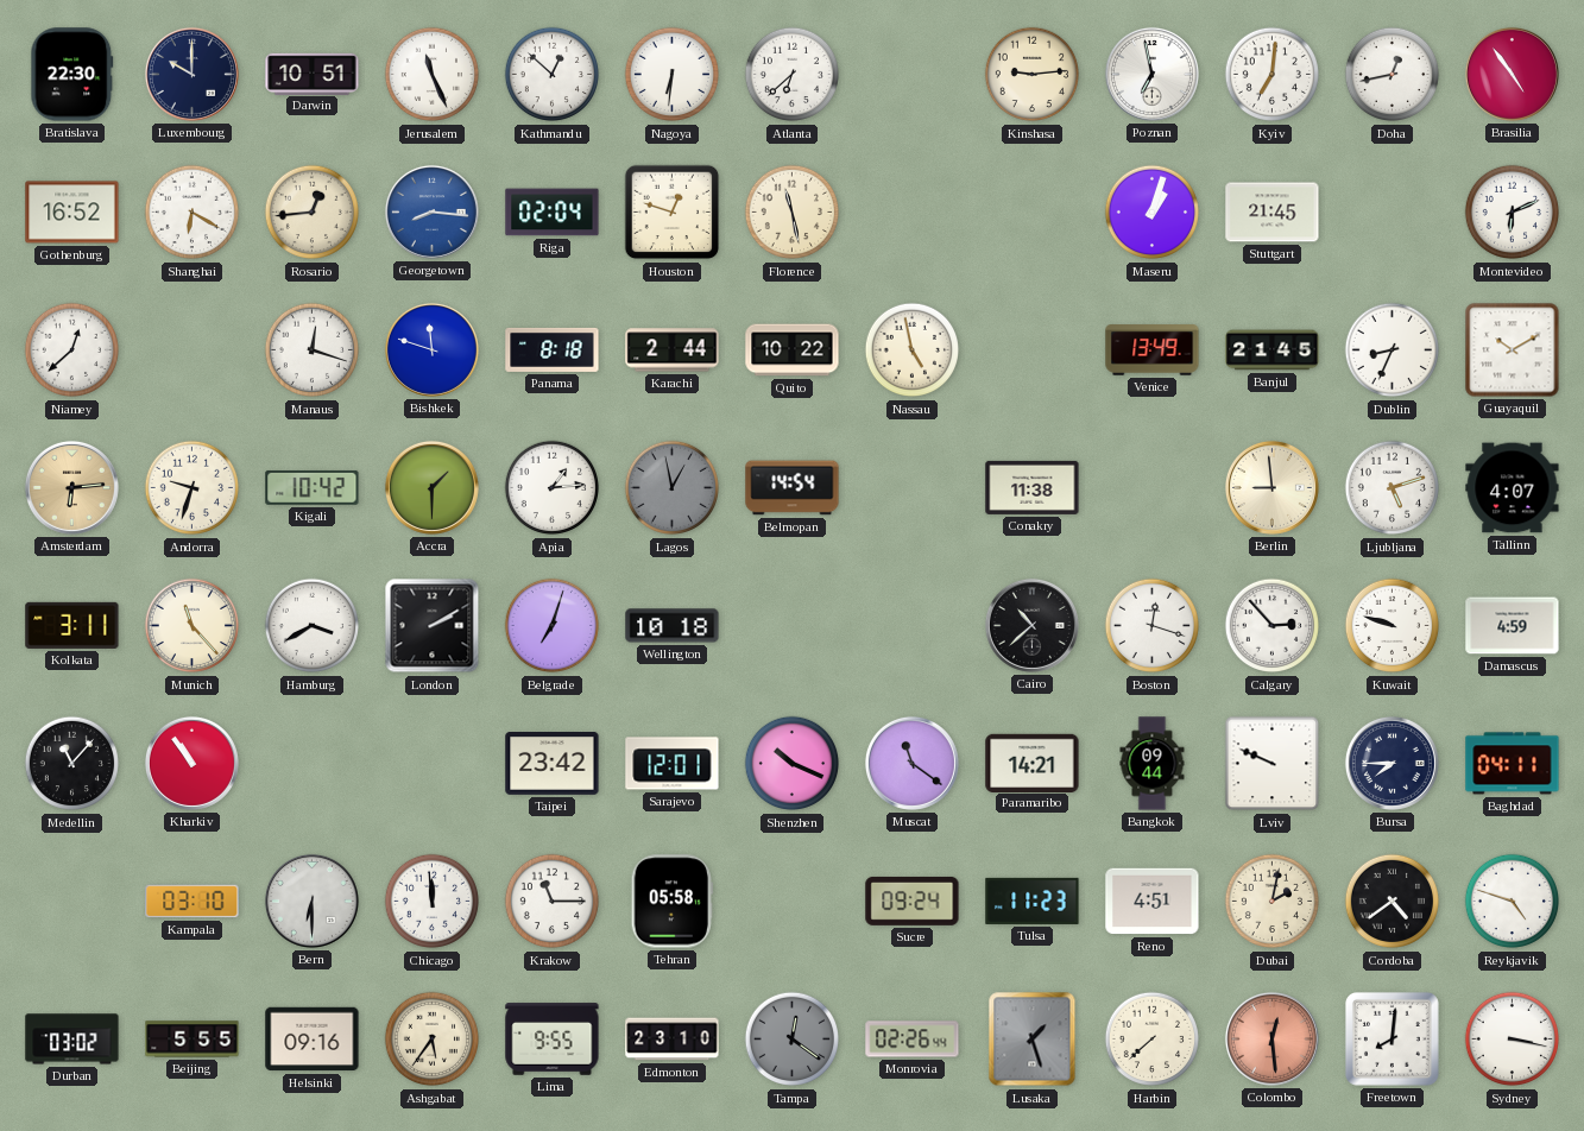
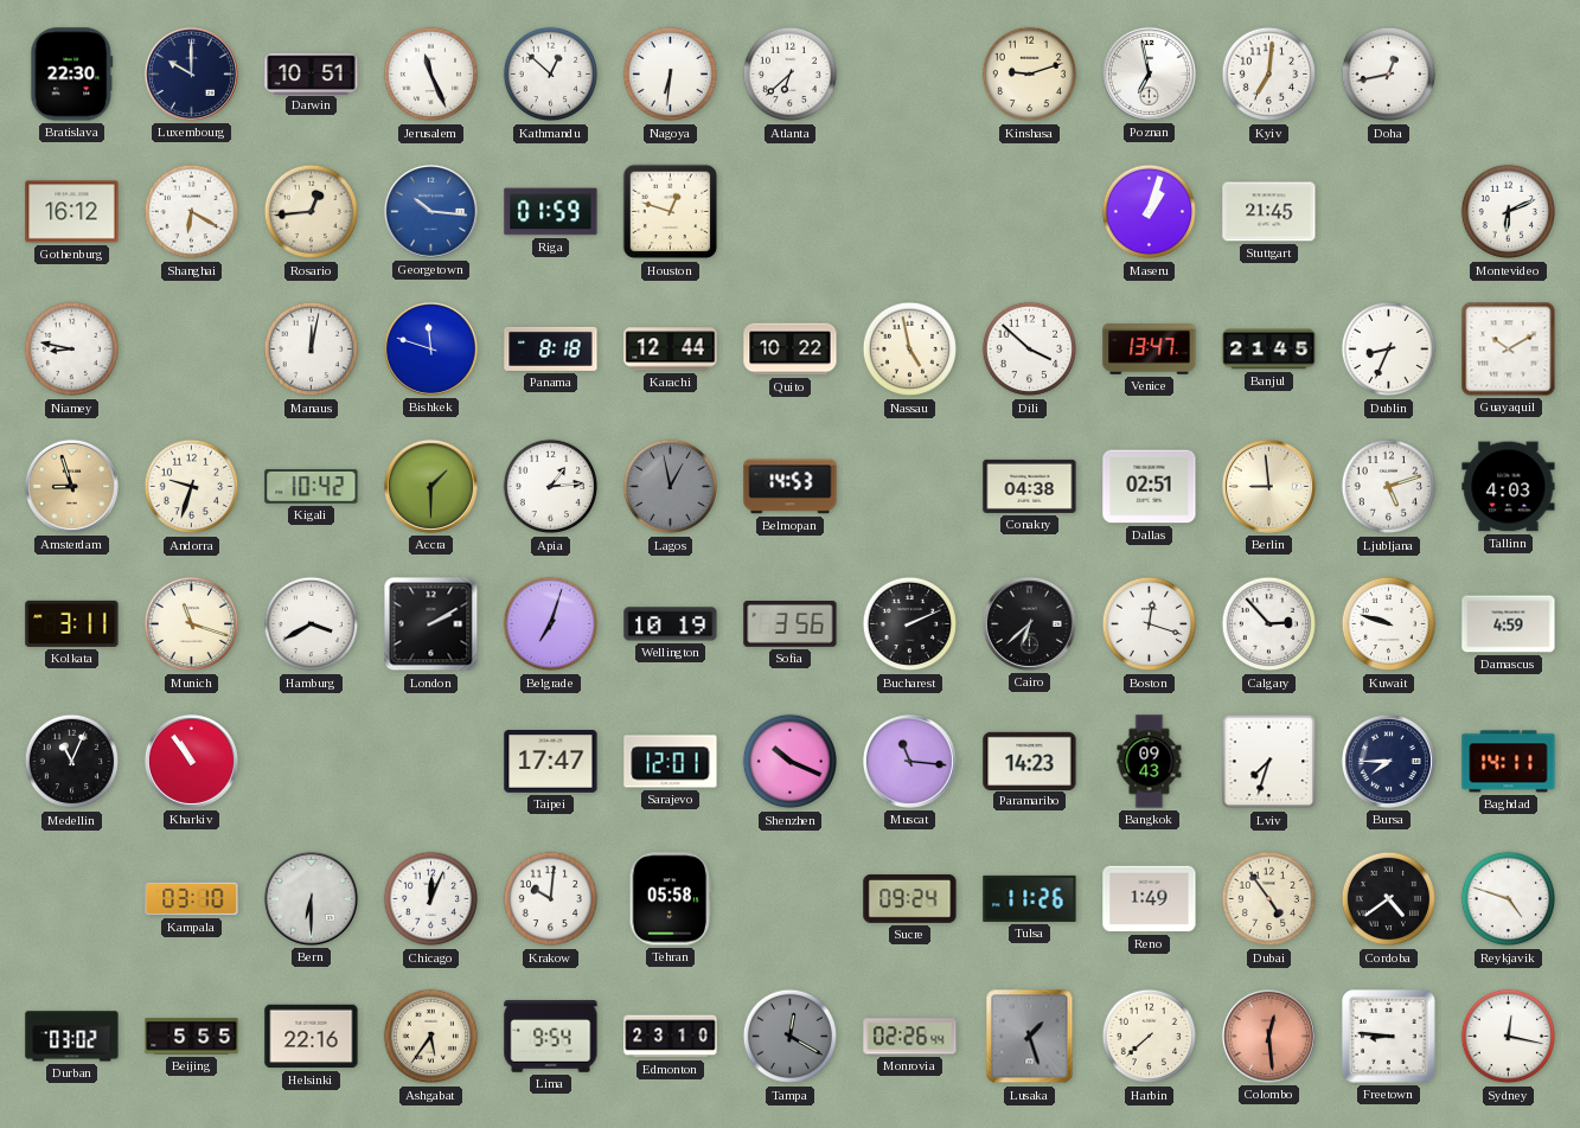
Kinshasa: 9:14 -> 9:12
Brasilia: 4:54 -> none
Gothenburg: 16:52 -> 16:12
Georgetown: 8:16 -> 10:16
Riga: 02:04 -> 01:59
Florence: 11:28 -> none
Niamey: 12:38 -> 8:47
Manaus: 12:18 -> 12:02
Karachi: 2:44 -> 12:44
Dili: none -> 3:52
Venice: 13:49 -> 13:47
Amsterdam: 6:14 -> 8:57
Belmopan: 14:54 -> 14:53
Conakry: 11:38 -> 04:38
Dallas: none -> 02:51
Tallinn: 4:07 -> 4:03
Munich: 11:23 -> 11:18
Wellington: 10:18 -> 10:19
Sofia: none -> 3:56
Bucharest: none -> 2:11
Cairo: 10:38 -> 6:38
Medellin: 11:07 -> 11:04
Taipei: 23:42 -> 17:47
Muscat: 11:21 -> 11:16
Paramaribo: 14:21 -> 14:23
Bangkok: 09:44 -> 09:43
Lviv: 9:49 -> 7:33
Baghdad: 04:11 -> 14:11
Chicago: 11:59 -> 12:04
Krakow: 11:15 -> 10:01
Tulsa: 11:23 -> 11:26
Reno: 4:51 -> 1:49
Dubai: 2:02 -> 4:54
Helsinki: 09:16 -> 22:16
Lima: 9:55 -> 9:54
Tampa: 12:21 -> 12:20
Freetown: 8:01 -> 8:46
Sydney: 3:17 -> 12:17
